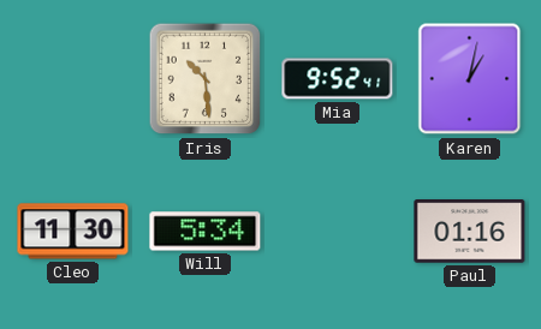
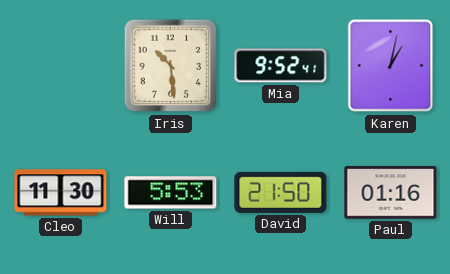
Will: 5:34 -> 5:53
David: none -> 21:50
